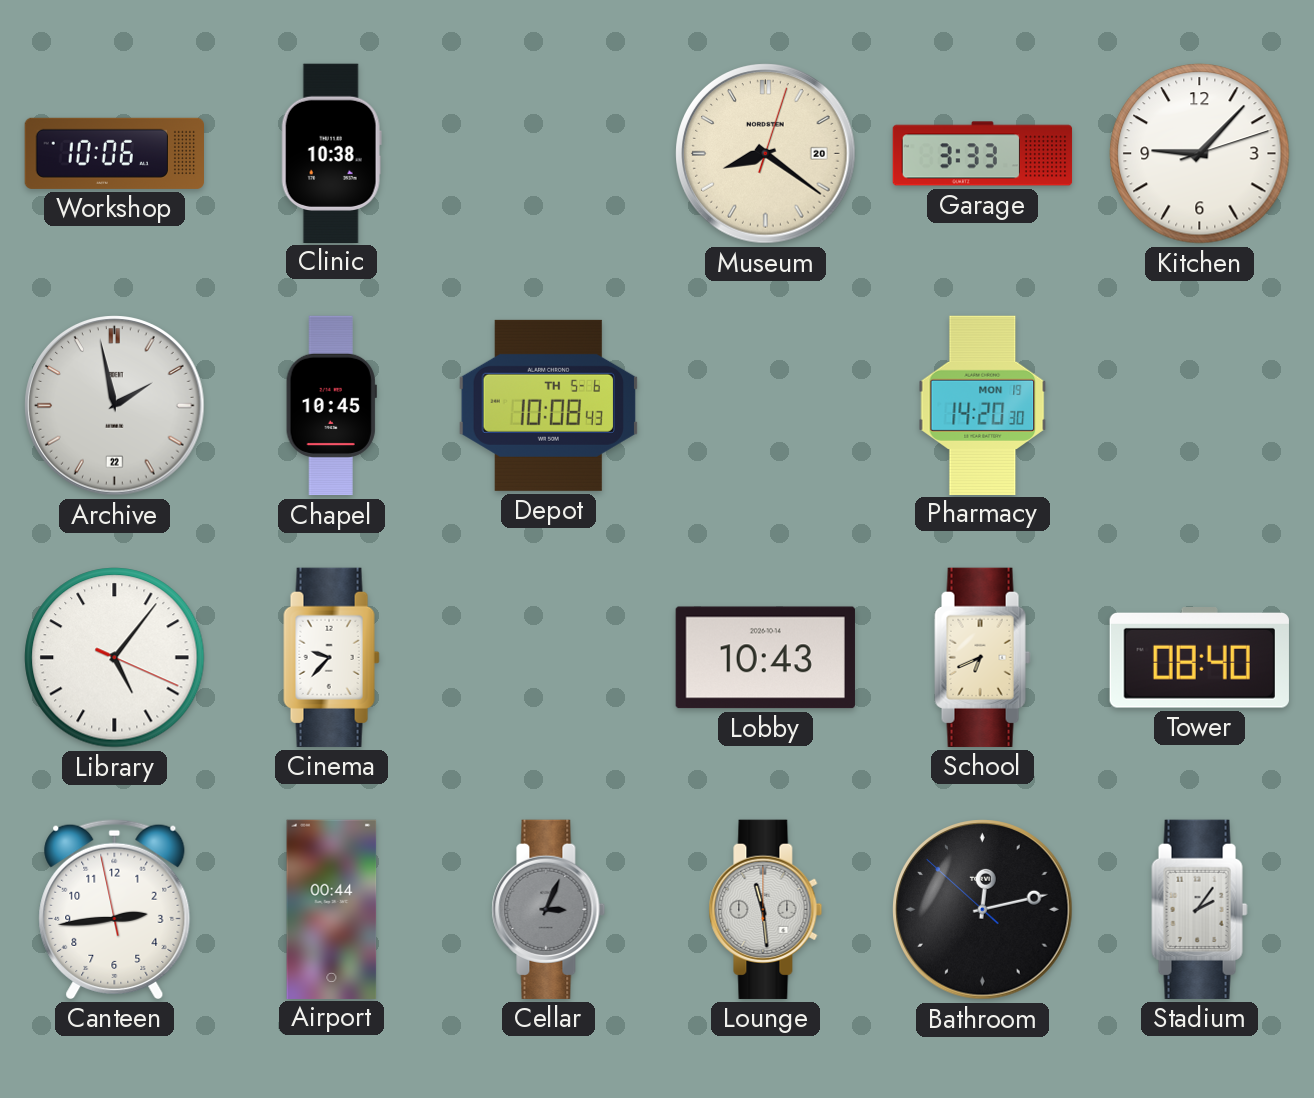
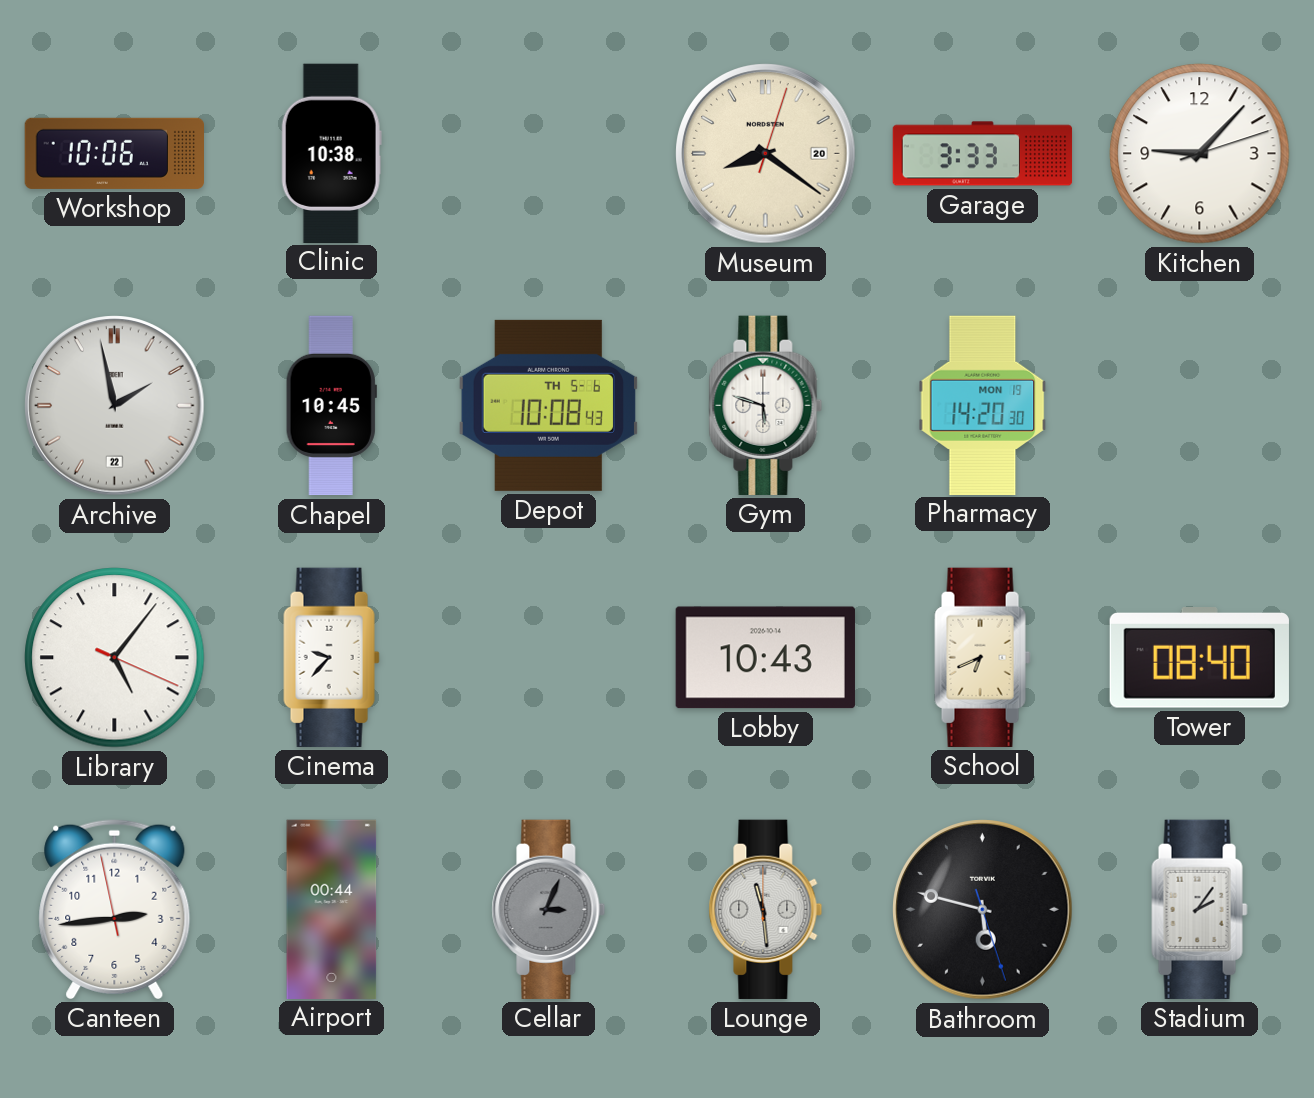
Gym: none -> 5:48
Bathroom: 12:12 -> 5:47
